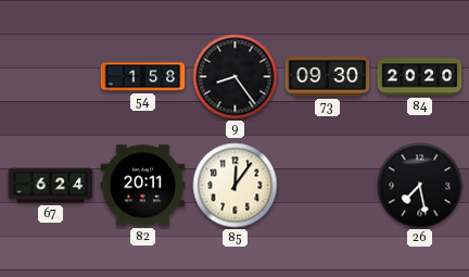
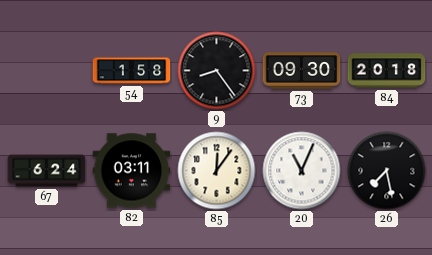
84: 20:20 -> 20:18
82: 20:11 -> 03:11
20: none -> 11:04
